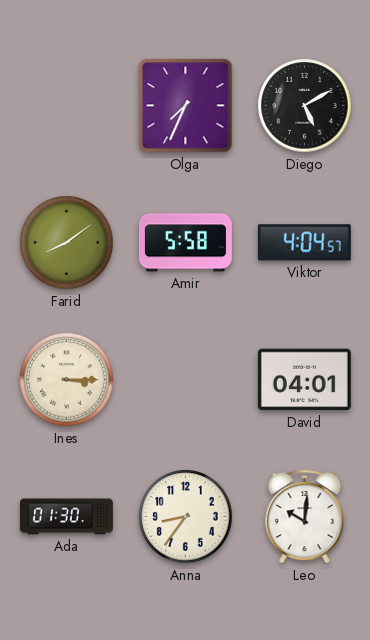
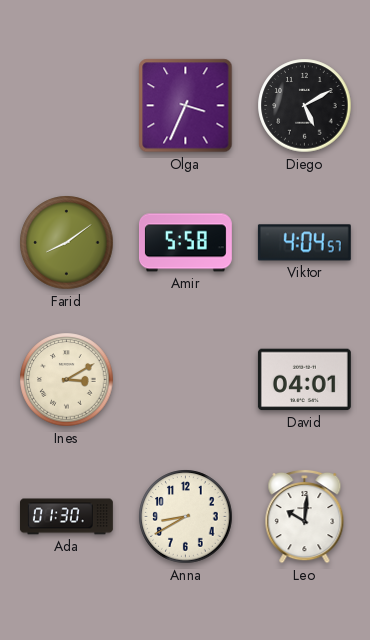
Olga: 7:34 -> 3:34
Ines: 3:15 -> 3:10
Anna: 8:36 -> 8:40
